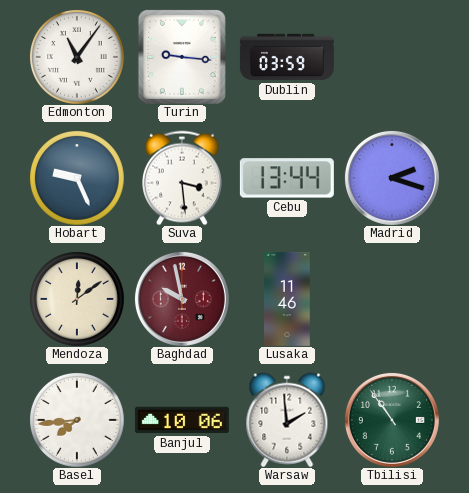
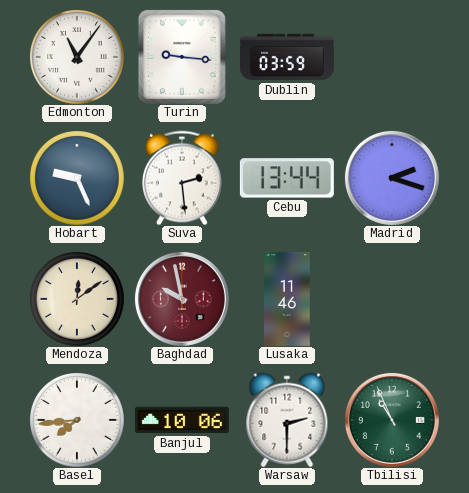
Suva: 3:29 -> 2:29
Warsaw: 1:59 -> 2:30
Tbilisi: 10:54 -> 10:56
